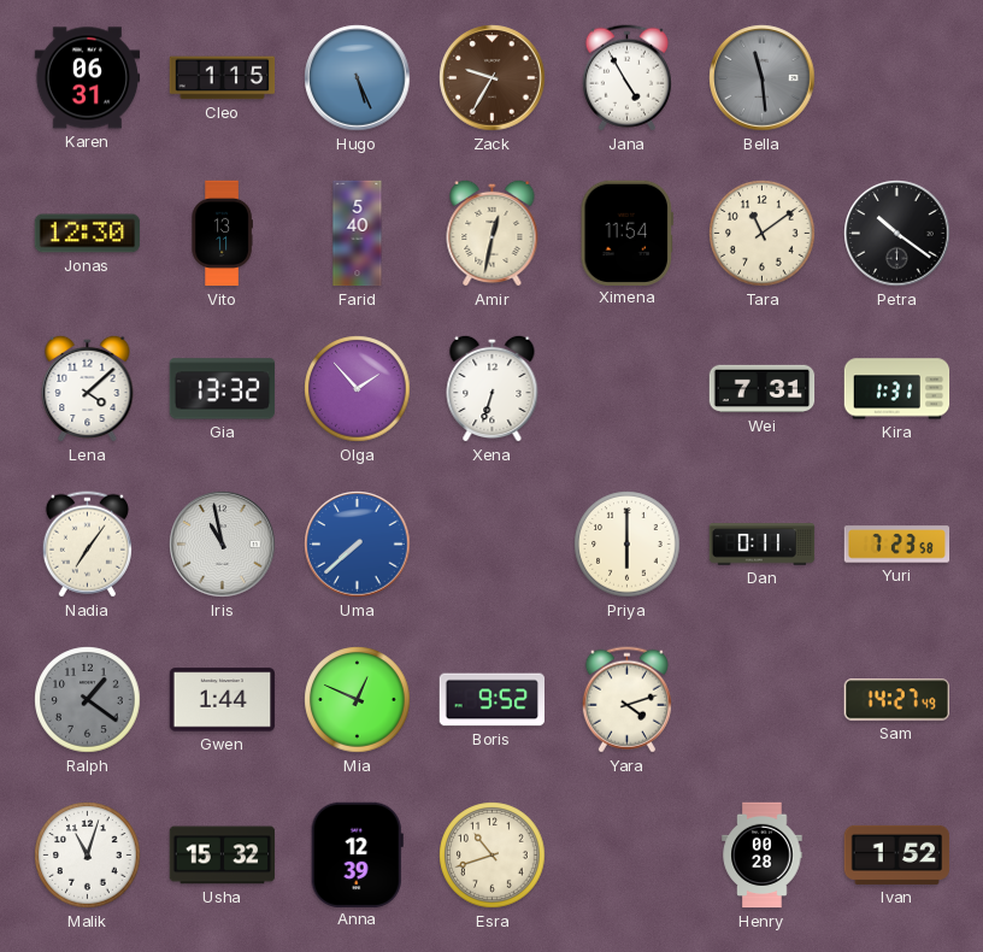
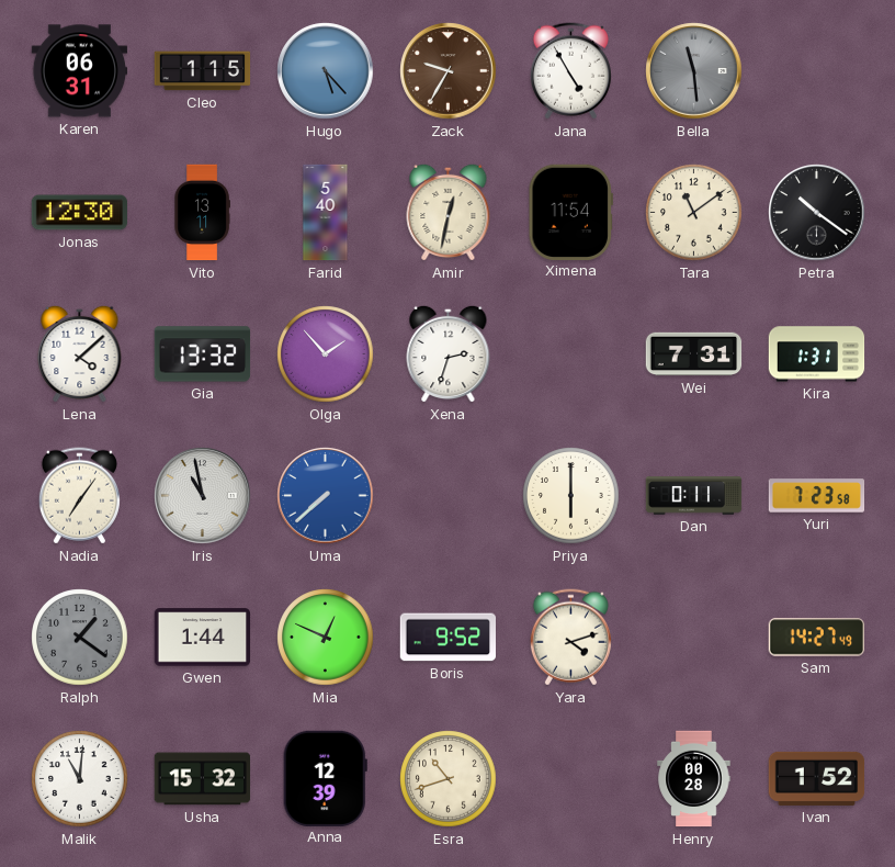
Hugo: 5:26 -> 5:23
Xena: 6:33 -> 2:33
Malik: 11:03 -> 11:01
